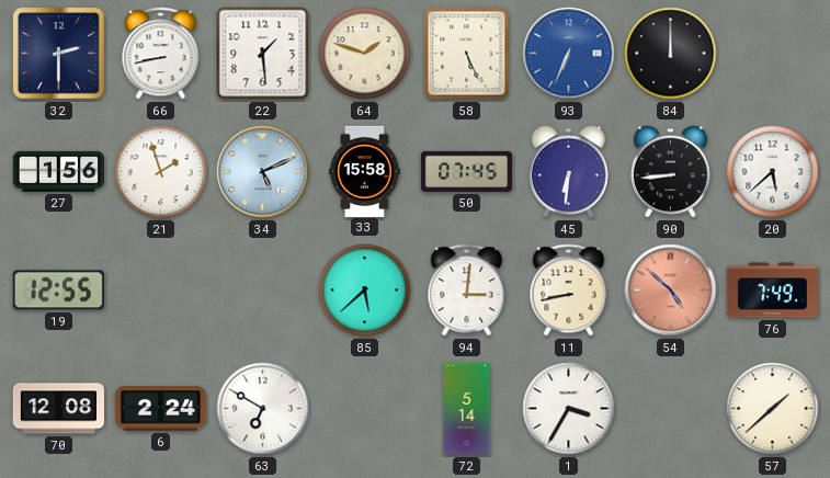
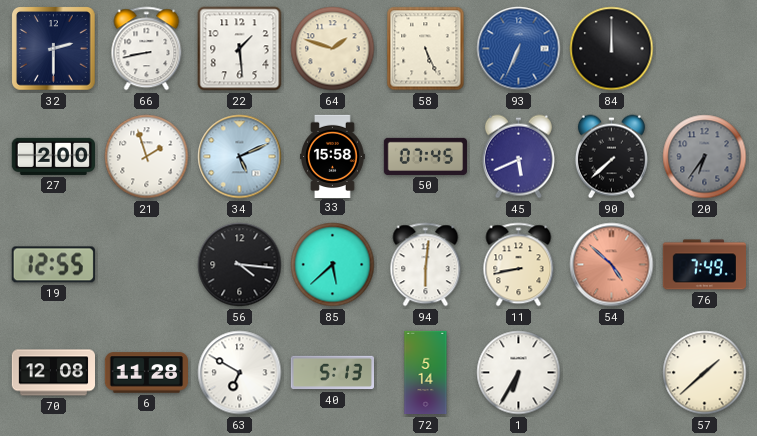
27: 1:56 -> 2:00
45: 6:31 -> 5:41
90: 8:44 -> 7:38
20: 5:38 -> 6:36
20 dial: white -> grey
56: none -> 4:16
94: 3:01 -> 6:01
6: 2:24 -> 11:28
40: none -> 5:13
1: 3:35 -> 6:35
